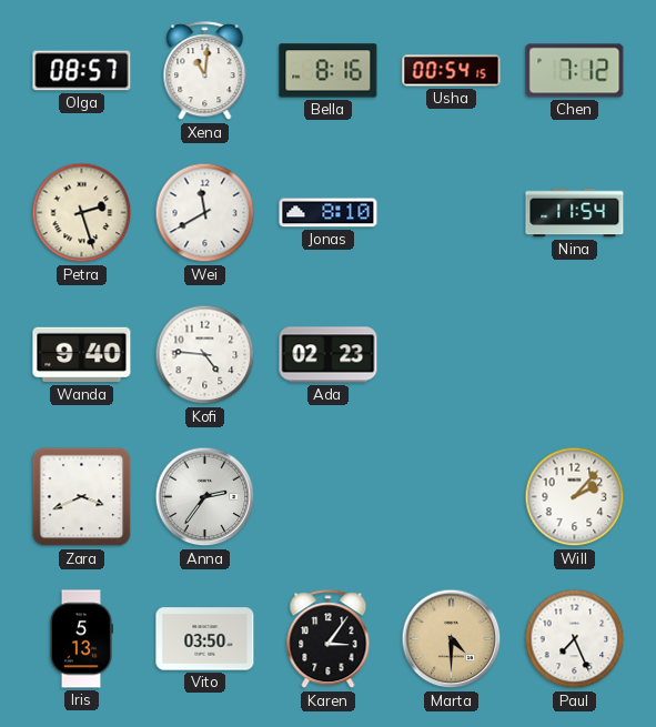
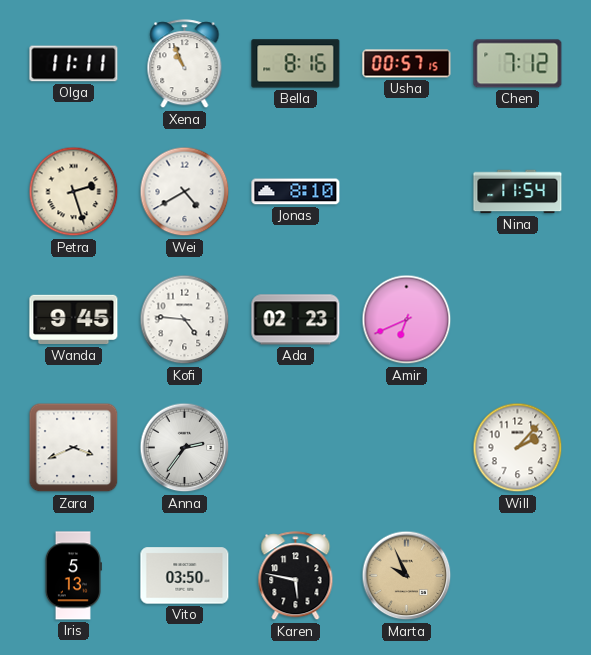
Olga: 08:57 -> 11:11
Xena: 11:01 -> 10:56
Usha: 00:54 -> 00:57
Wei: 11:40 -> 4:40
Wanda: 9:40 -> 9:45
Amir: none -> 6:41
Karen: 3:06 -> 5:47
Marta: 4:30 -> 9:56
Paul: 7:26 -> none
